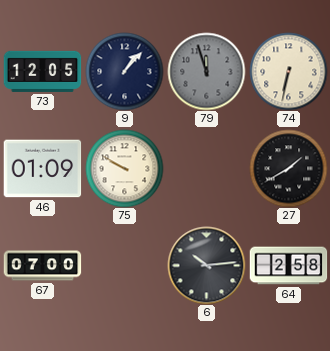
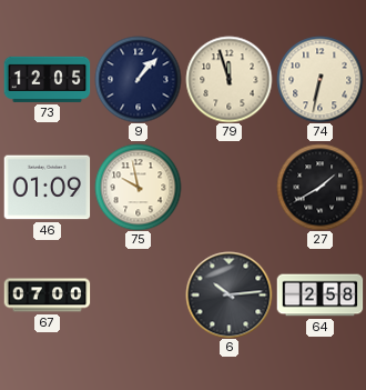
79 dial: grey -> cream
75: 9:50 -> 9:58
